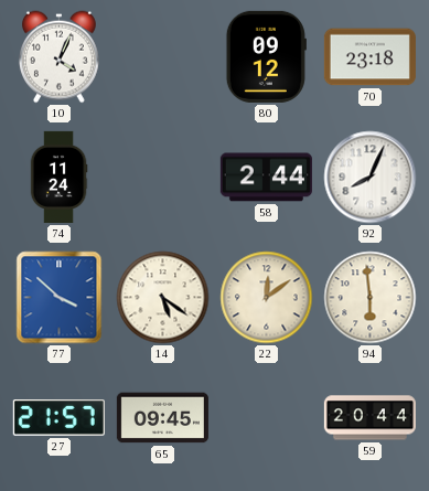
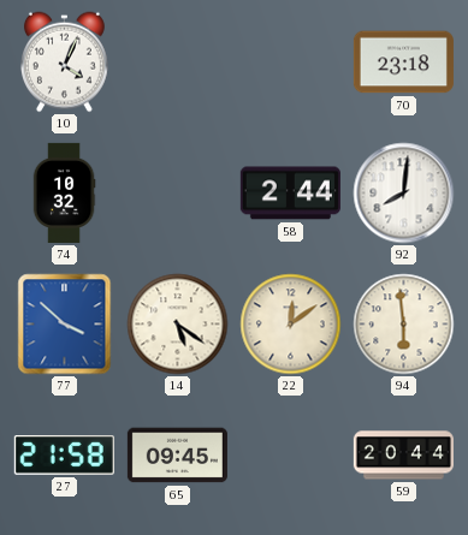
80: 09:12 -> none
74: 11:24 -> 10:32
92: 8:04 -> 8:01
27: 21:57 -> 21:58
